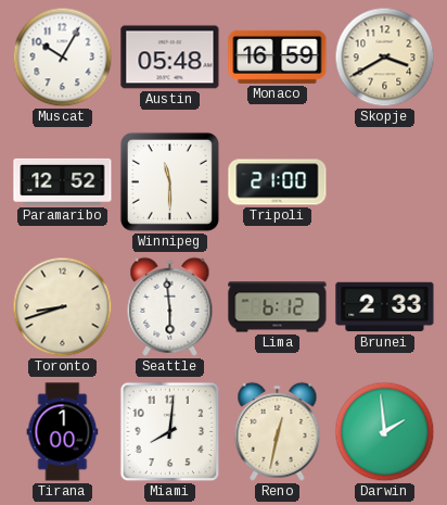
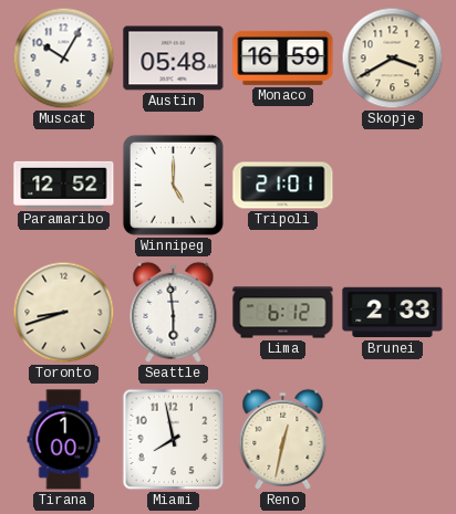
Winnipeg: 11:30 -> 5:00
Tripoli: 21:00 -> 21:01
Miami: 8:01 -> 7:58
Darwin: 1:59 -> none
